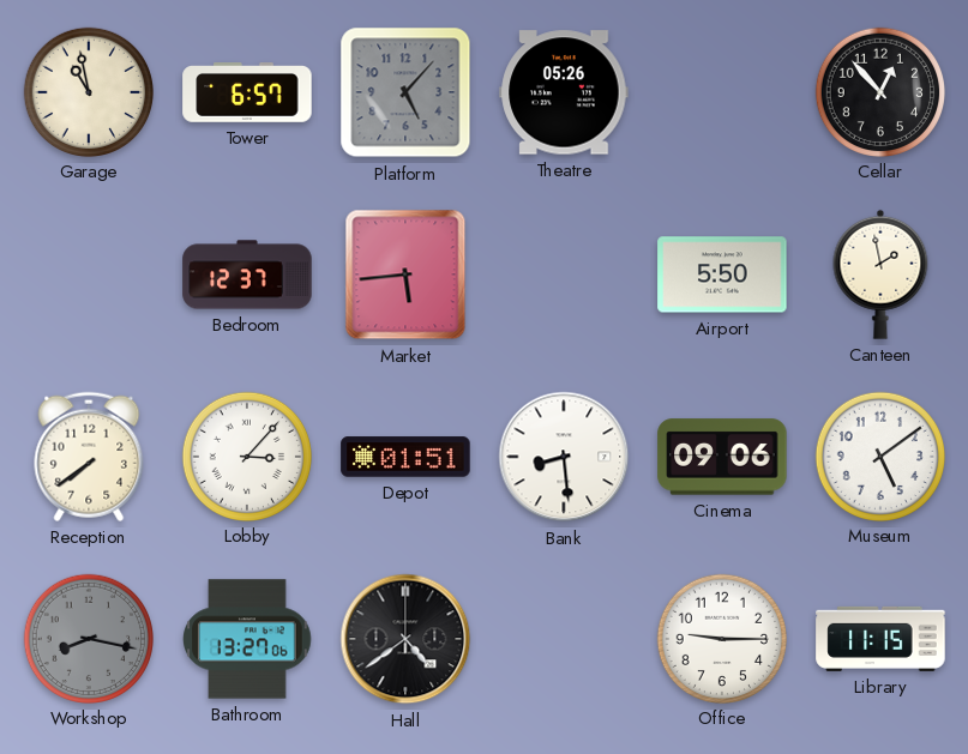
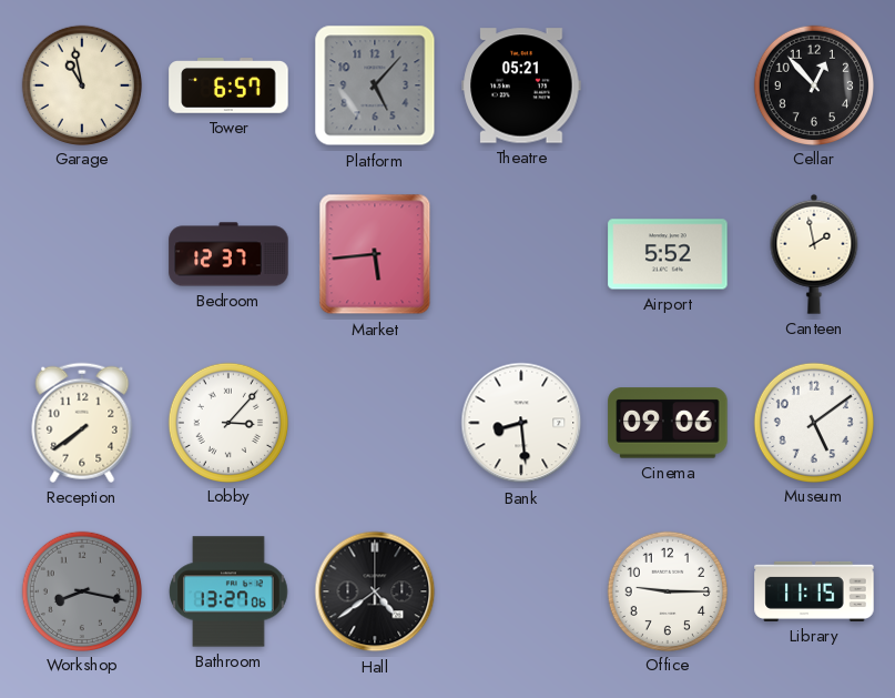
Theatre: 05:26 -> 05:21
Airport: 5:50 -> 5:52
Depot: 01:51 -> none
